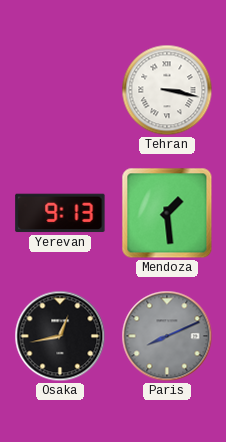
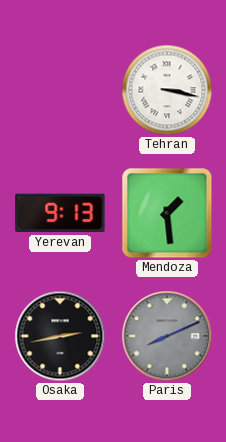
Osaka: 12:43 -> 2:43
